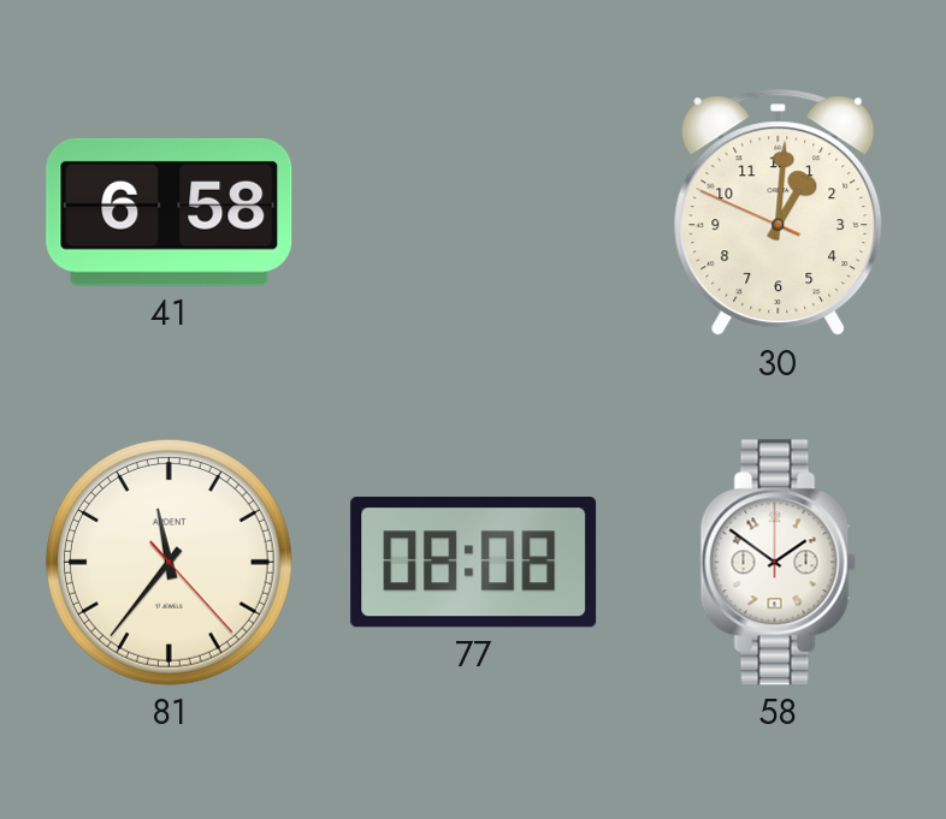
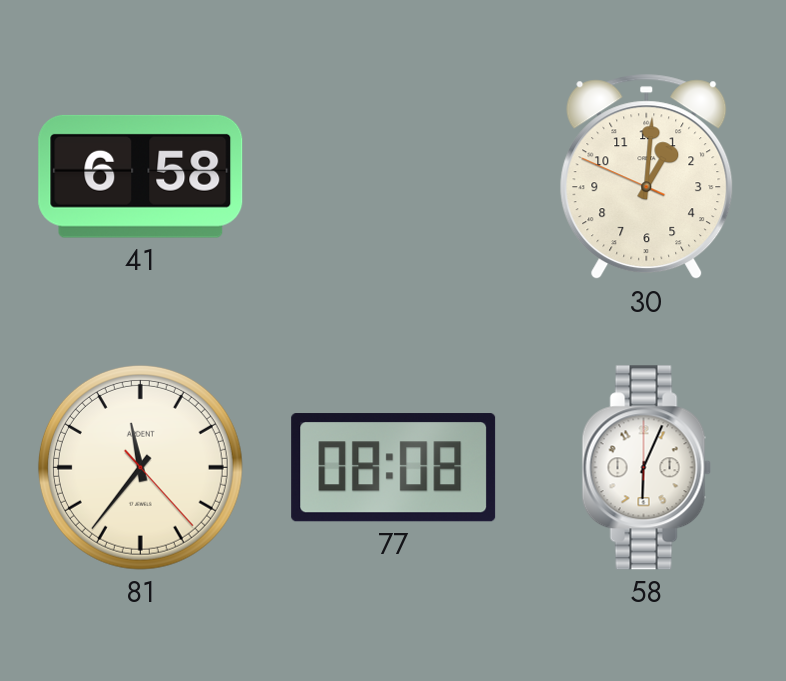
58: 1:51 -> 6:04
